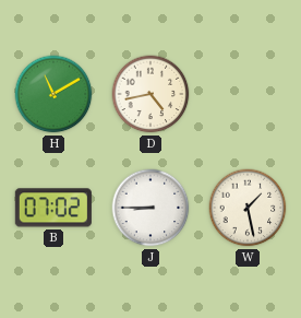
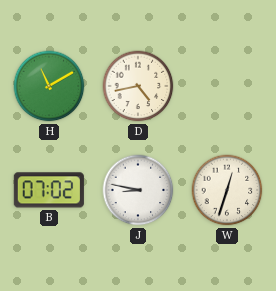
J: 8:45 -> 8:47
W: 1:28 -> 12:33
